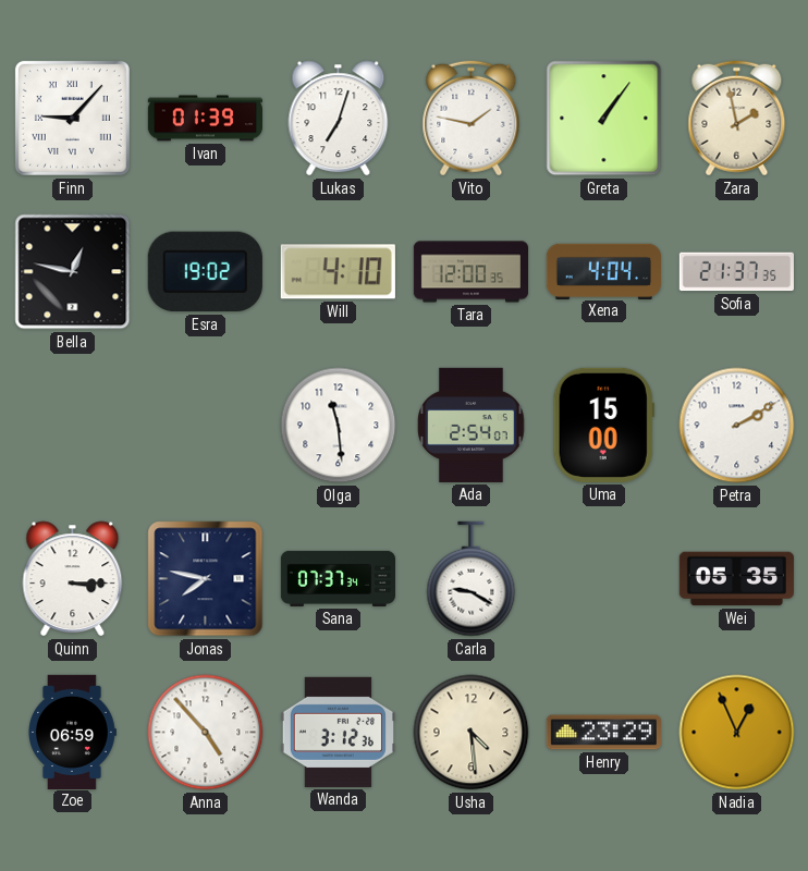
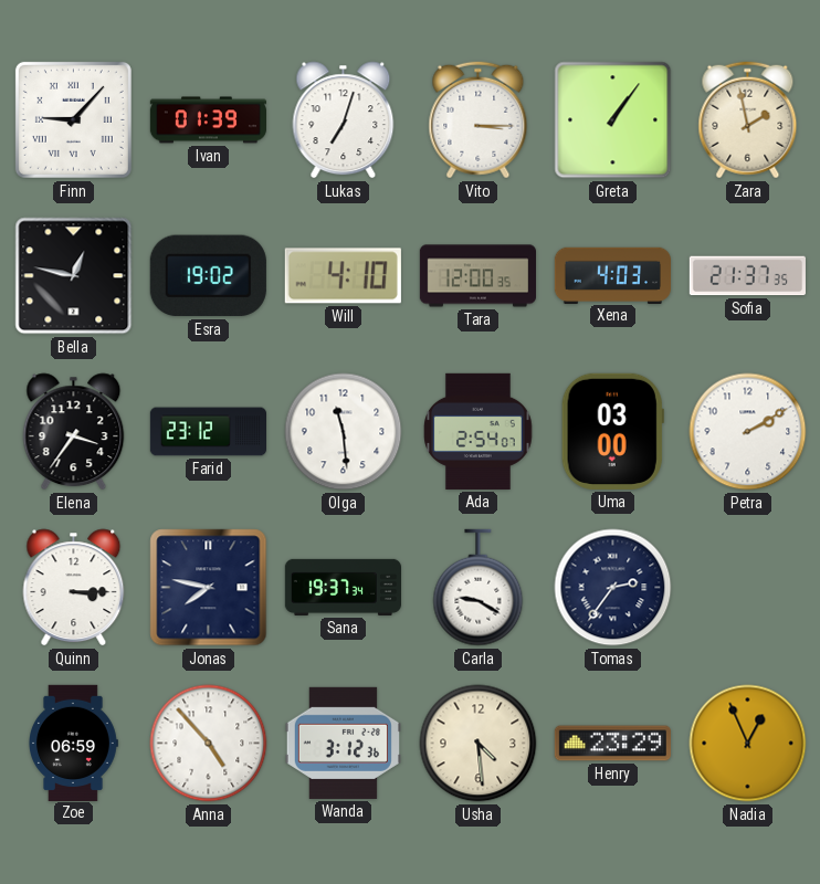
Vito: 1:47 -> 3:15
Xena: 4:04 -> 4:03
Elena: none -> 3:36
Farid: none -> 23:12
Uma: 15:00 -> 03:00
Sana: 07:37 -> 19:37
Tomas: none -> 2:36
Wei: 05:35 -> none
